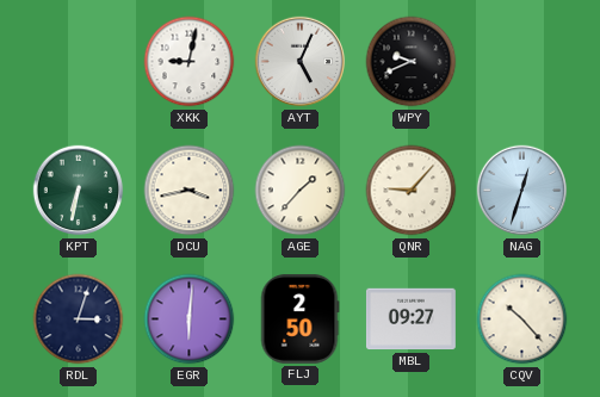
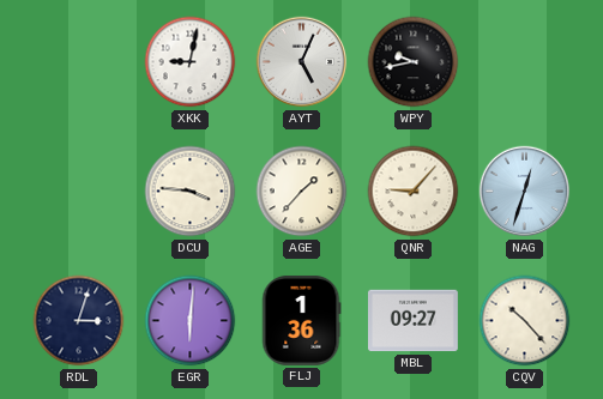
WPY: 9:41 -> 9:43
KPT: 6:32 -> none
DCU: 3:43 -> 3:46
FLJ: 2:50 -> 1:36
